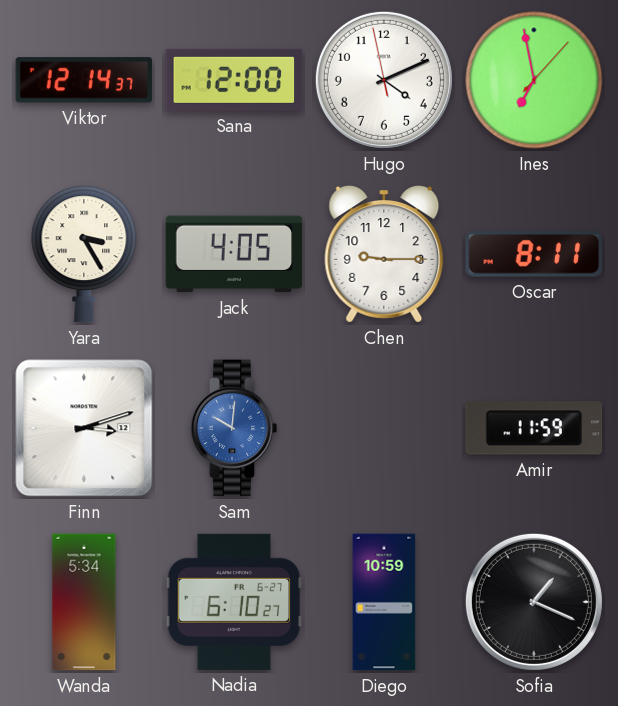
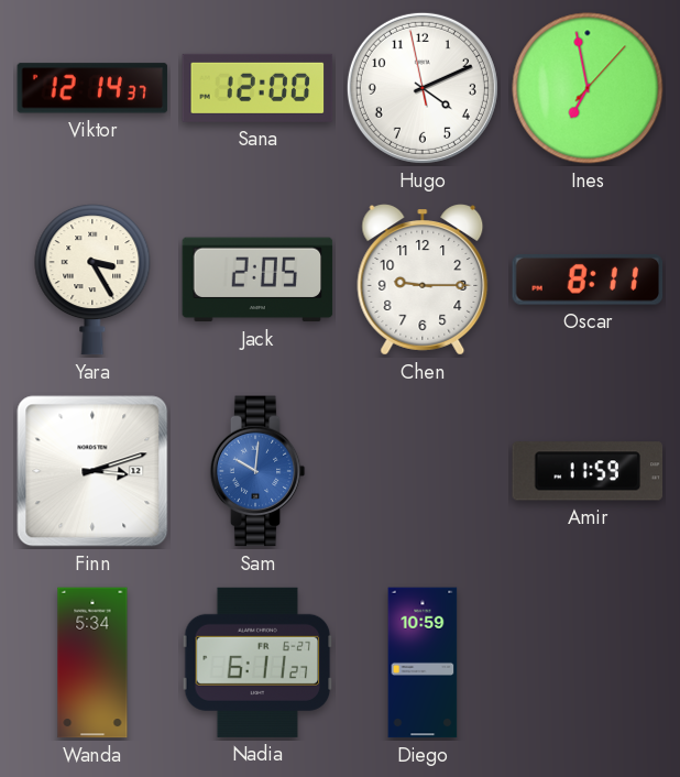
Jack: 4:05 -> 2:05
Nadia: 6:10 -> 6:11
Sofia: 1:19 -> none
